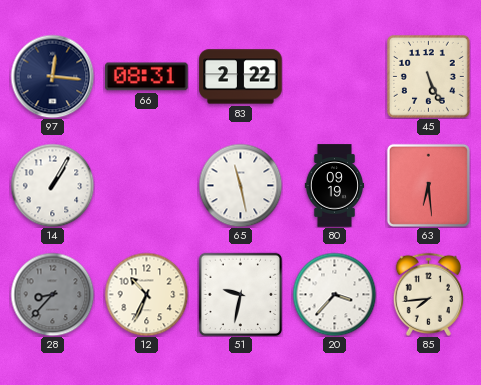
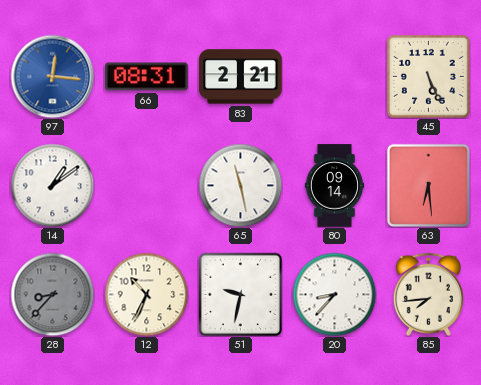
97 dial: navy -> blue
83: 2:22 -> 2:21
14: 1:05 -> 1:09
80: 09:19 -> 09:14
20: 3:37 -> 8:37
